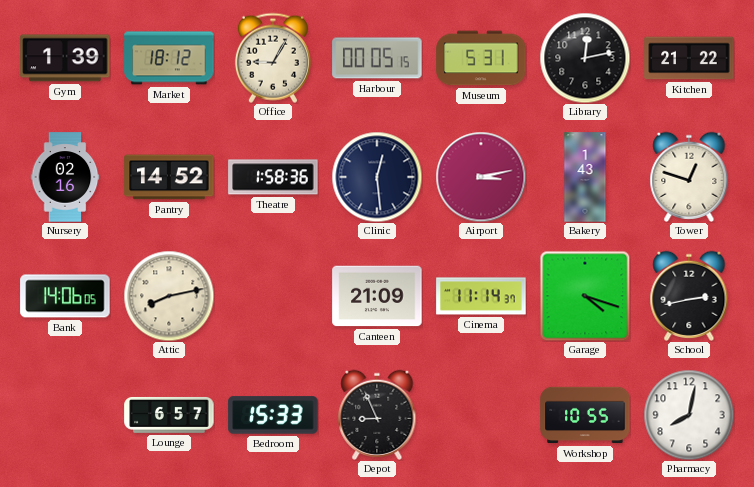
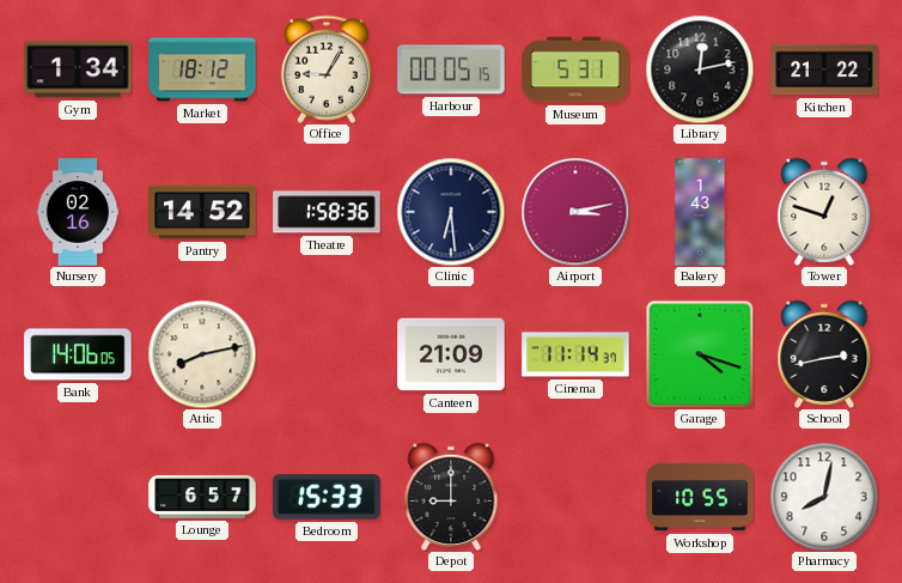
Gym: 1:39 -> 1:34
Clinic: 12:29 -> 6:29
Depot: 8:56 -> 9:00
